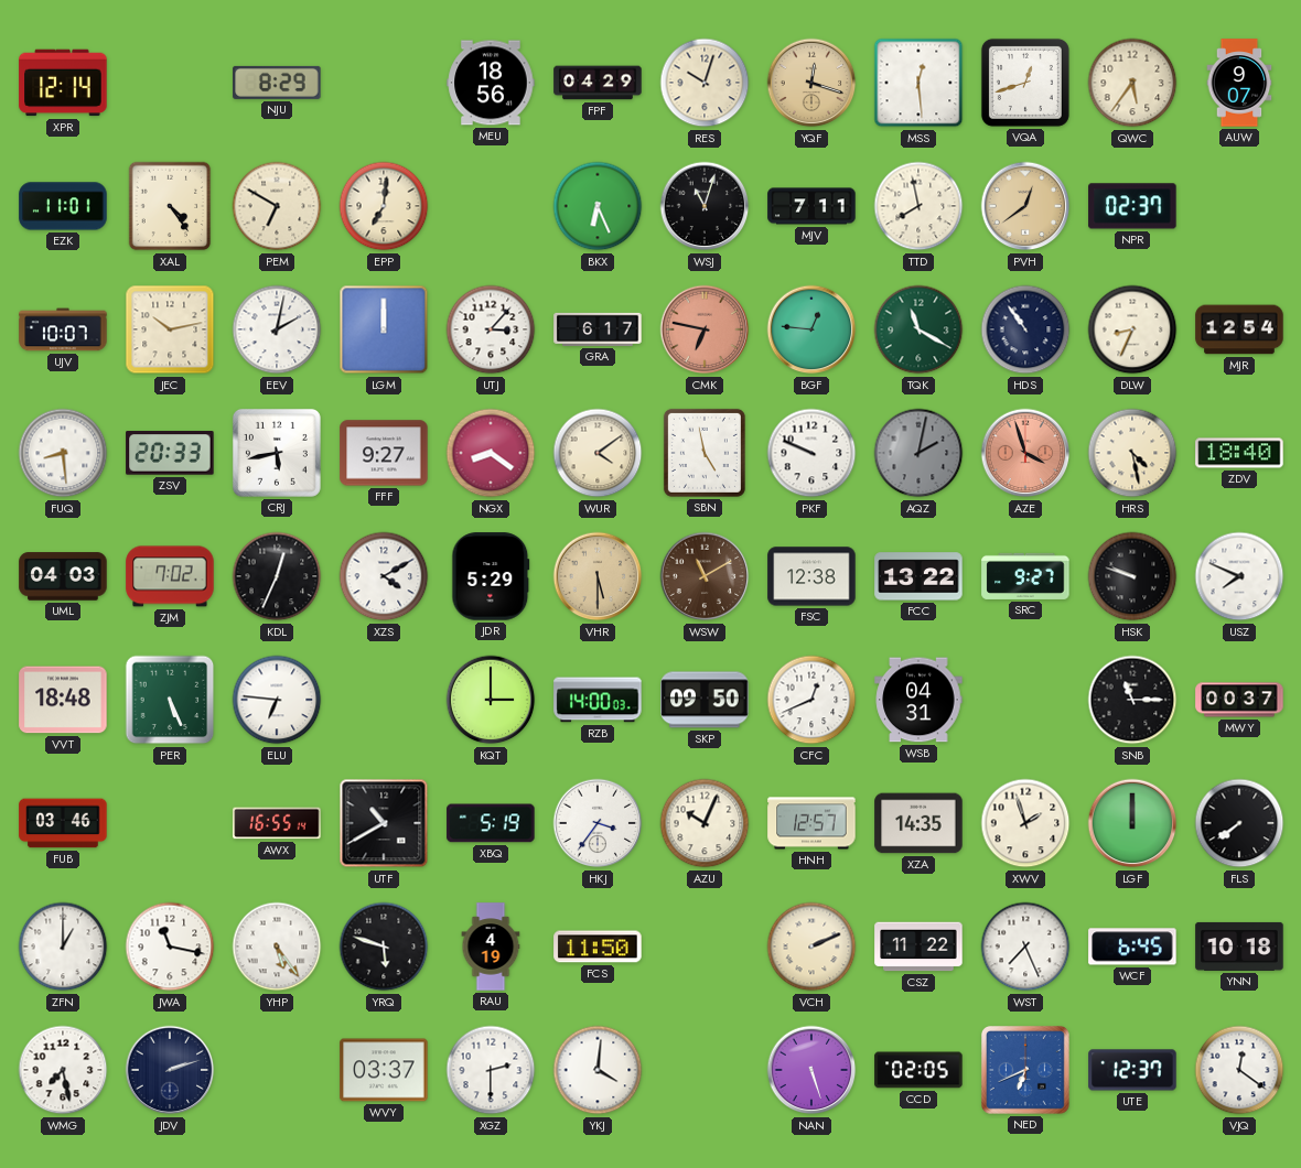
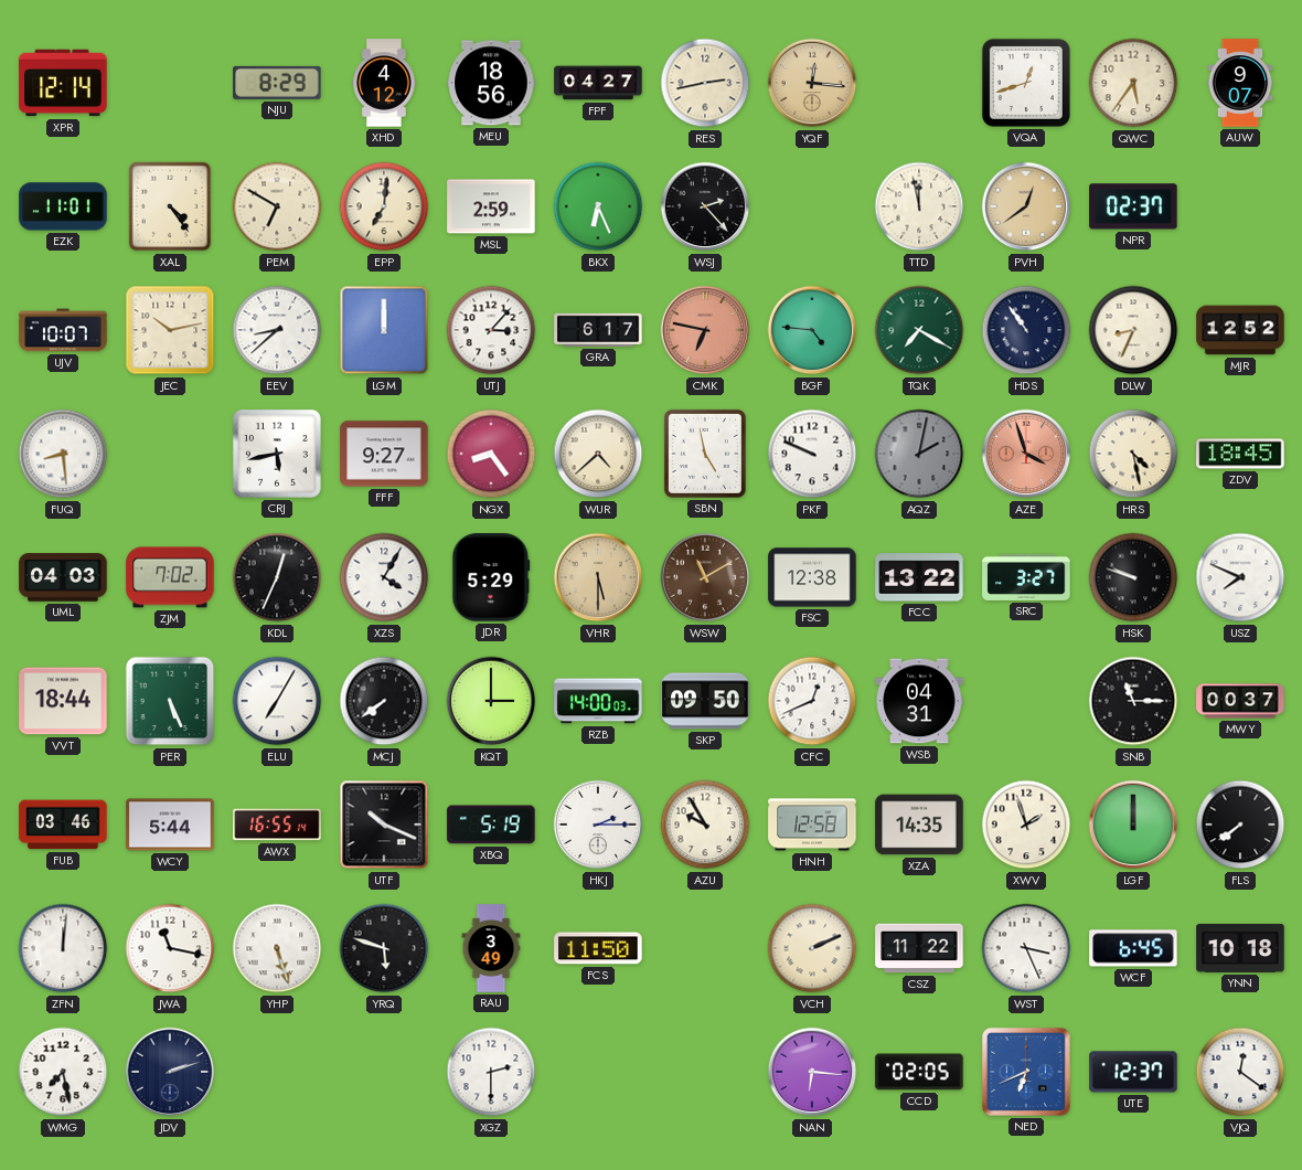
XHD: none -> 4:12
FPF: 04:29 -> 04:27
RES: 10:03 -> 2:43
YQF: 12:18 -> 12:16
MSS: 12:29 -> none
MSL: none -> 2:59
WSJ: 11:03 -> 2:23
MJV: 7:11 -> none
TTD: 7:58 -> 11:58
EEV: 2:02 -> 8:38
BGF: 12:46 -> 4:46
TQK: 11:20 -> 7:20
MJR: 12:54 -> 12:52
ZSV: 20:33 -> none
NGX: 8:21 -> 8:24
WUR: 4:09 -> 4:38
ZDV: 18:40 -> 18:45
XZS: 4:10 -> 4:05
SRC: 9:27 -> 3:27
VVT: 18:48 -> 18:44
ELU: 6:46 -> 7:05
MCJ: none -> 7:39
WCY: none -> 5:44
UTF: 10:40 -> 10:19
HKJ: 3:36 -> 2:15
AZU: 10:04 -> 9:55
HNH: 12:57 -> 12:58
ZFN: 1:00 -> 12:01
YHP: 5:24 -> 5:27
RAU: 4:19 -> 3:49
WST: 7:26 -> 3:26
WVY: 03:37 -> none
YKJ: 4:01 -> none
NAN: 5:27 -> 6:16
